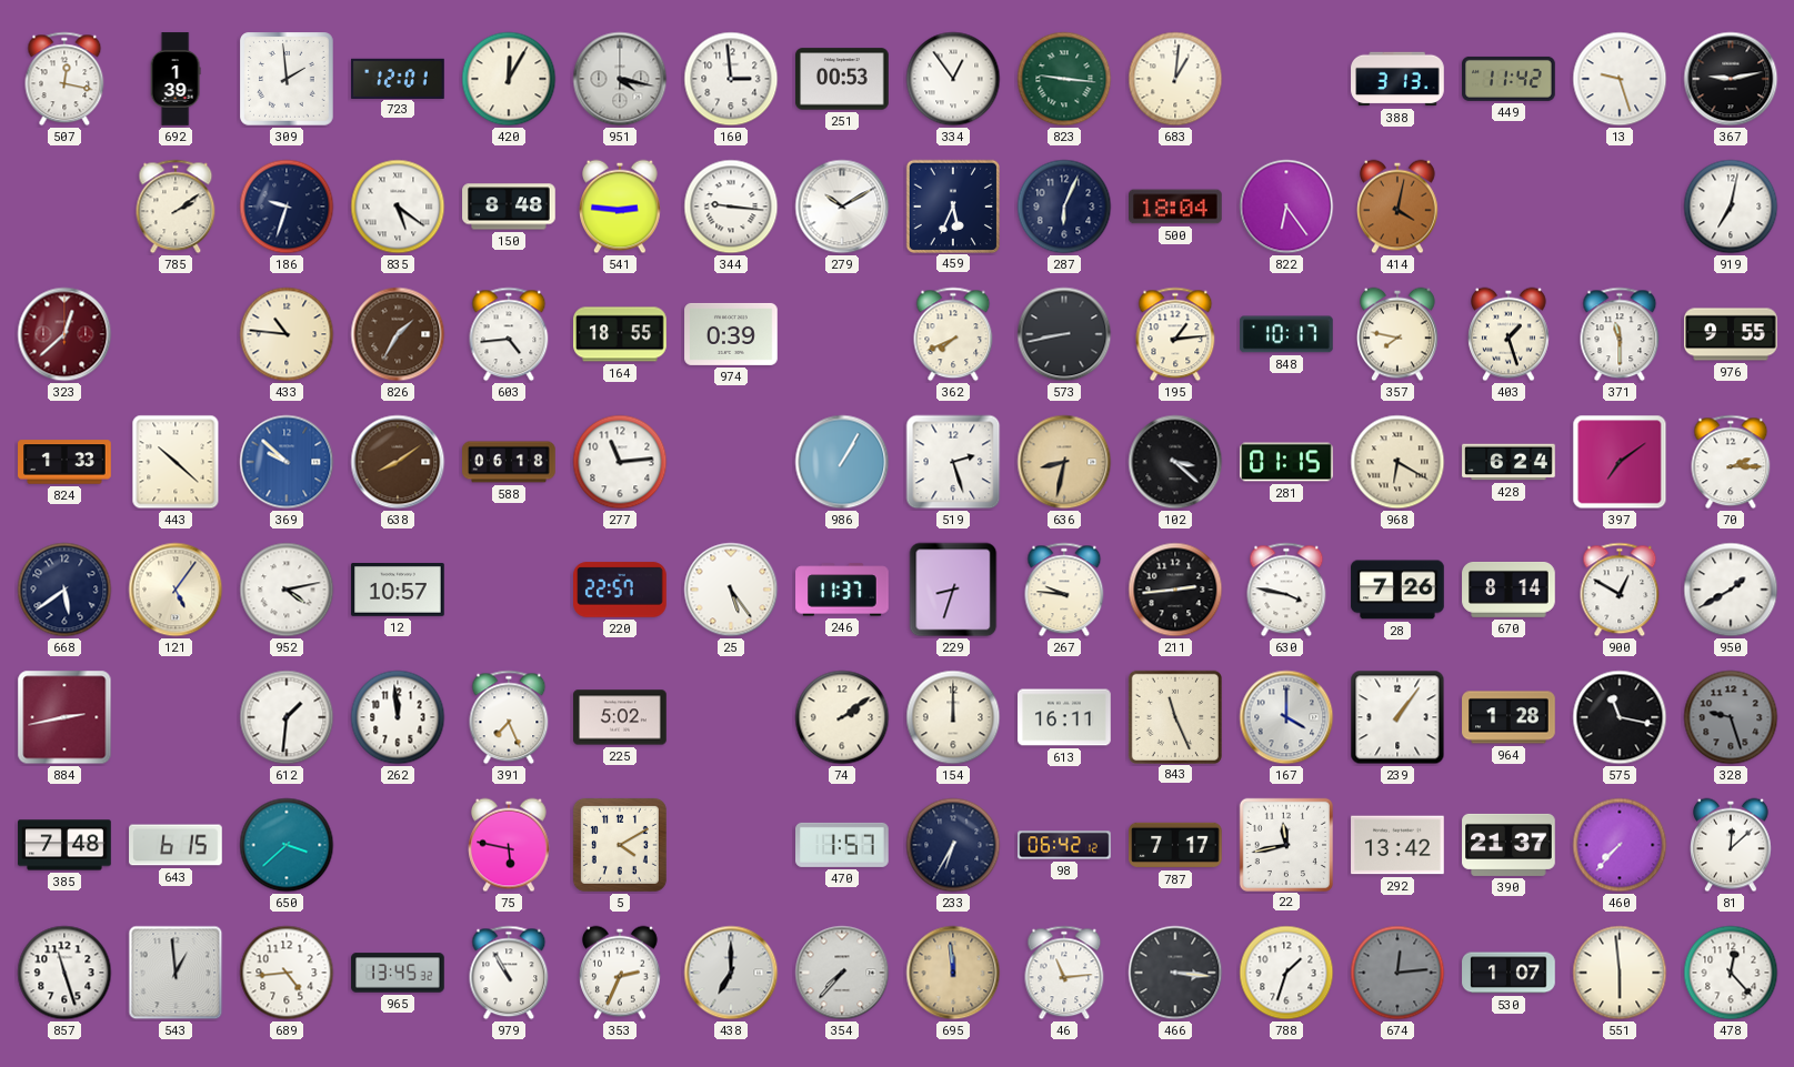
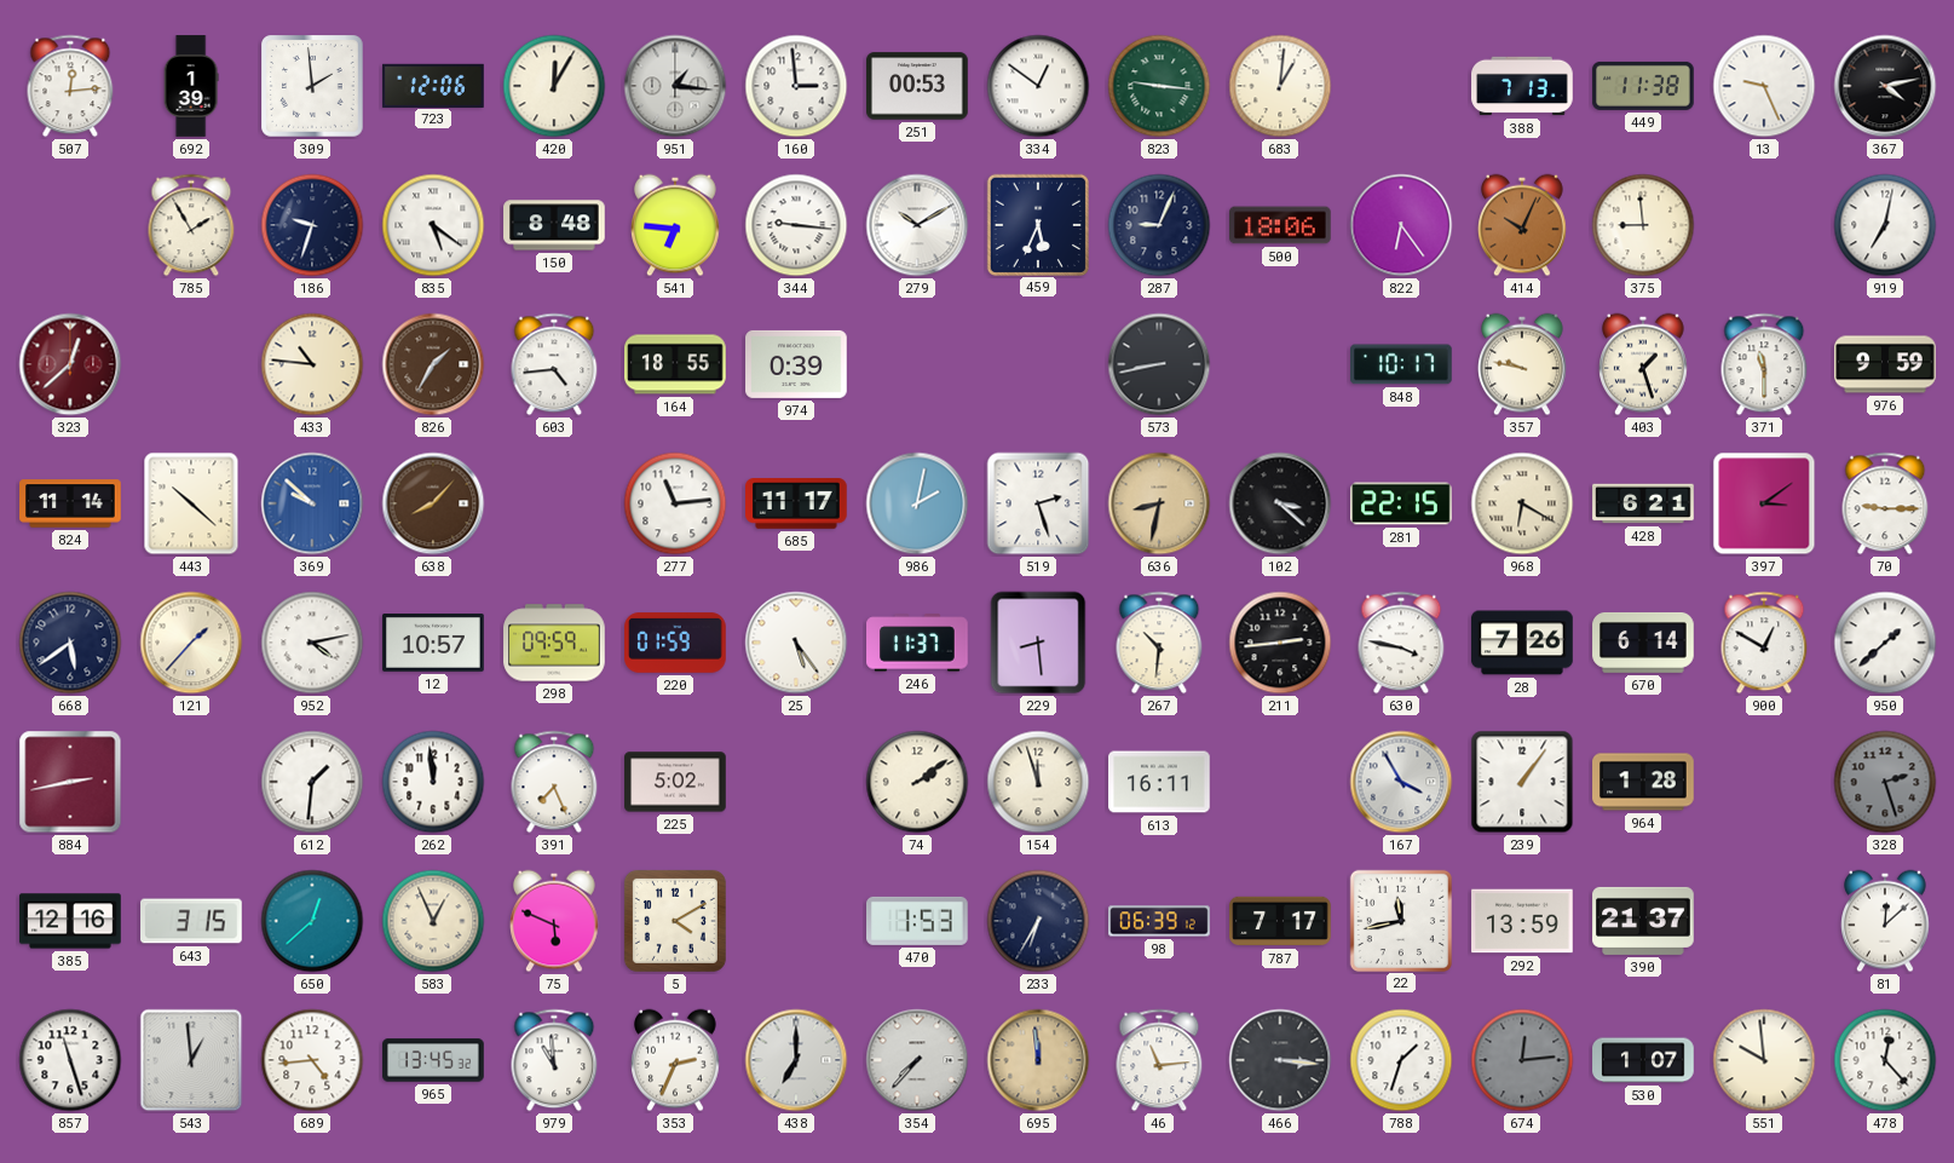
507: 12:17 -> 12:14
723: 12:01 -> 12:06
951: 4:17 -> 1:16
334: 12:54 -> 12:51
388: 3:13 -> 7:13
449: 11:42 -> 11:38
13: 9:27 -> 9:26
367: 9:13 -> 4:13
785: 2:09 -> 1:55
541: 2:46 -> 6:46
287: 6:04 -> 9:04
500: 18:04 -> 18:06
414: 4:02 -> 10:04
375: none -> 8:59
362: 7:41 -> none
195: 1:14 -> none
357: 7:47 -> 9:47
976: 9:55 -> 9:59
824: 1:33 -> 11:14
638: 8:09 -> 8:07
588: 06:18 -> none
685: none -> 11:17
986: 1:05 -> 2:02
281: 01:15 -> 22:15
428: 6:24 -> 6:21
397: 7:09 -> 3:09
70: 2:15 -> 9:15
121: 5:06 -> 1:37
298: none -> 09:59
220: 22:57 -> 01:59
229: 8:33 -> 8:29
267: 9:46 -> 10:31
670: 8:14 -> 6:14
950: 1:40 -> 1:38
154: 12:00 -> 11:57
843: 11:26 -> none
167: 4:00 -> 3:55
575: 11:17 -> none
328: 9:27 -> 2:27
385: 7:48 -> 12:16
643: 6:15 -> 3:15
650: 3:38 -> 12:38
583: none -> 12:56
75: 5:47 -> 5:49
470: 1:57 -> 1:53
98: 06:42 -> 06:39
292: 13:42 -> 13:59
460: 7:37 -> none
979: 10:55 -> 10:59
551: 5:59 -> 9:59
